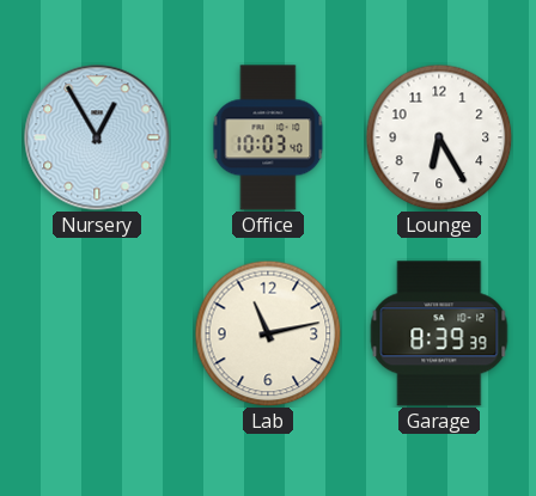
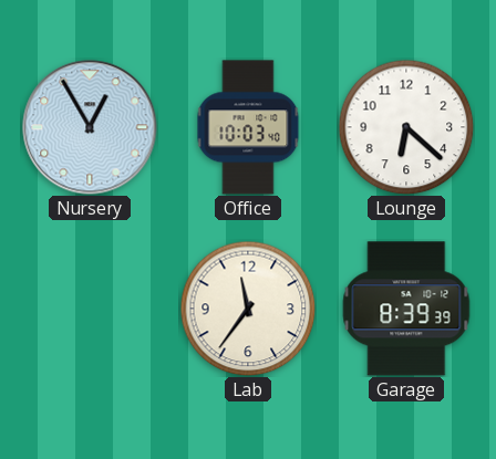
Lounge: 6:25 -> 6:22
Lab: 11:13 -> 11:36
